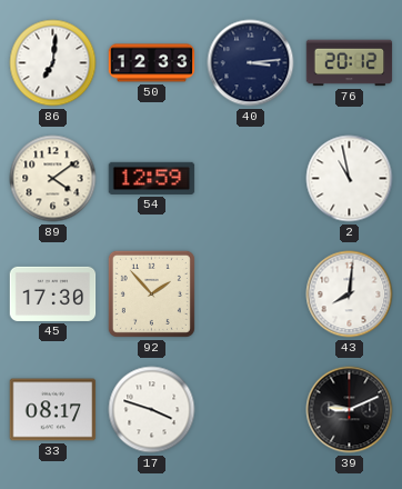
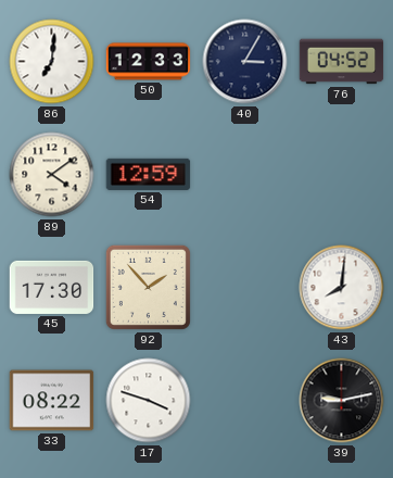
40: 3:14 -> 3:05
76: 20:12 -> 04:52
2: 10:58 -> none
33: 08:17 -> 08:22
39: 9:11 -> 9:13
